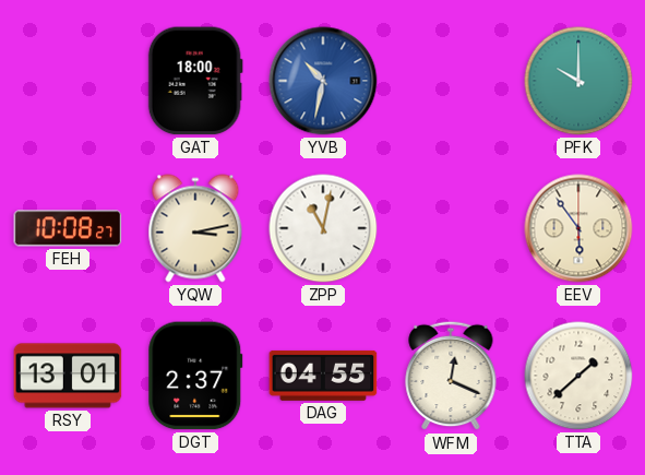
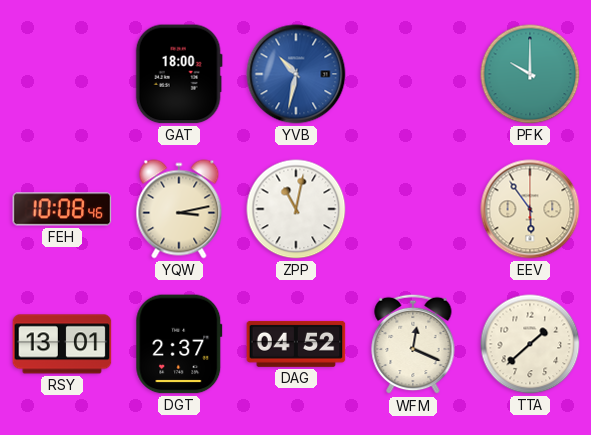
FEH: 10:08:27 -> 10:08:46
DAG: 04:55 -> 04:52
